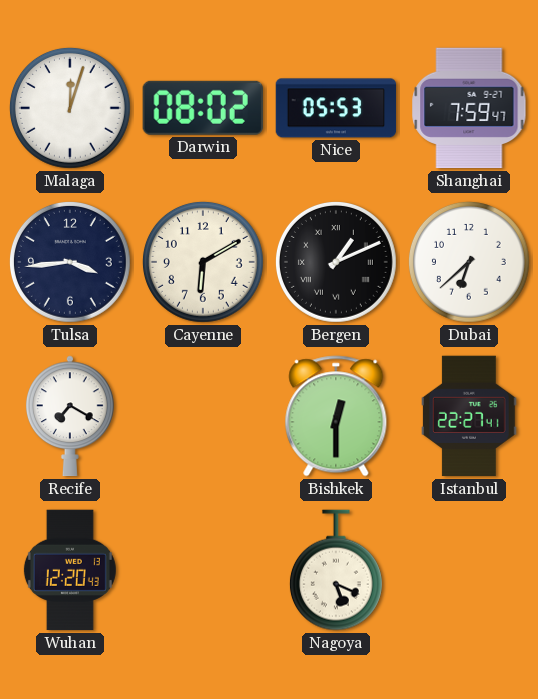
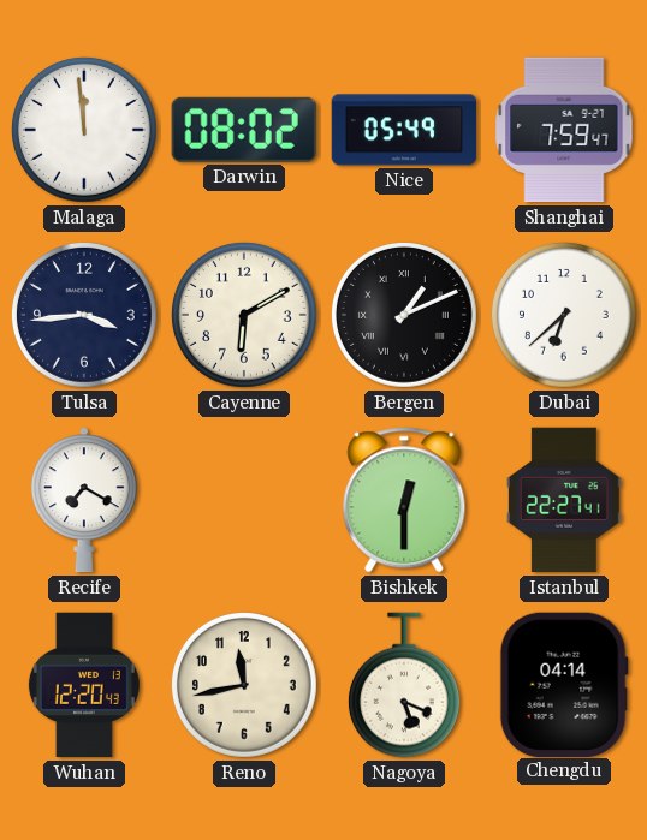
Malaga: 12:03 -> 11:59
Nice: 05:53 -> 05:49
Reno: none -> 11:43
Chengdu: none -> 04:14
